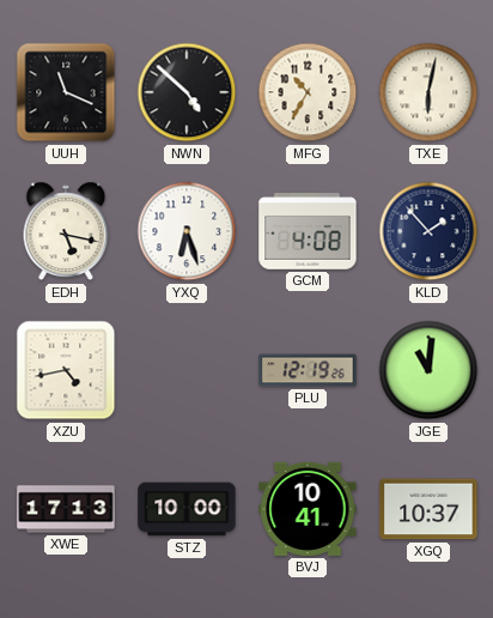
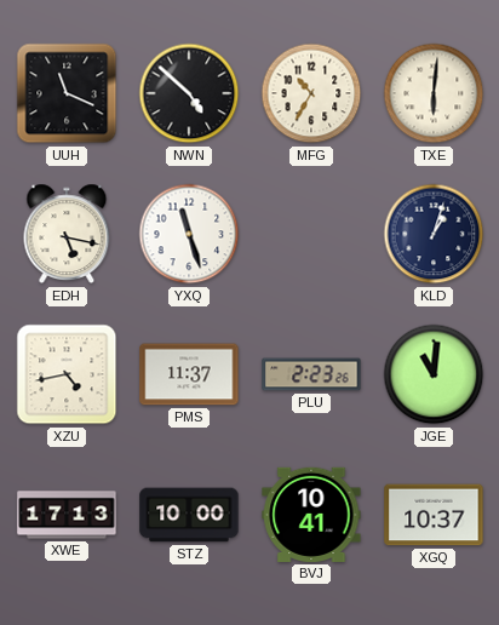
TXE: 6:02 -> 6:01
YXQ: 6:27 -> 11:27
GCM: 4:08 -> none
KLD: 1:53 -> 1:03
PMS: none -> 11:37
PLU: 12:19 -> 2:23
